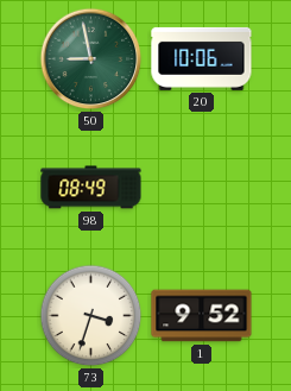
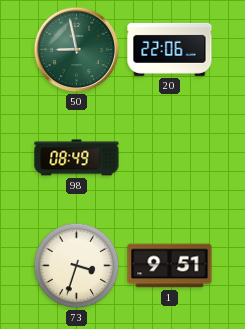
20: 10:06 -> 22:06
1: 9:52 -> 9:51
